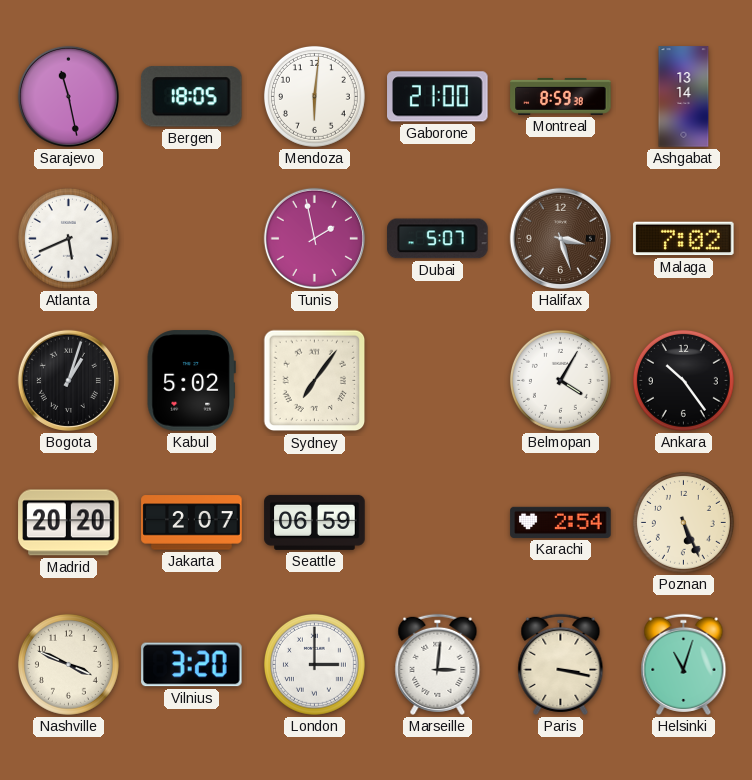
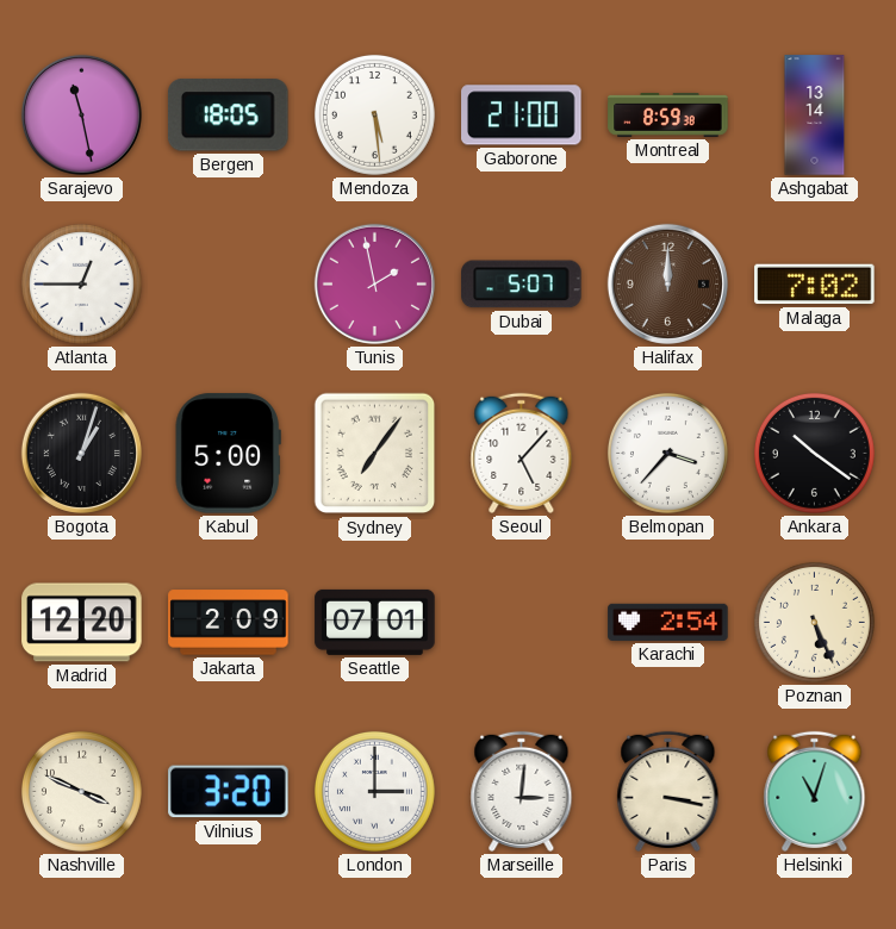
Mendoza: 6:01 -> 5:29
Atlanta: 5:41 -> 12:45
Halifax: 3:27 -> 12:00
Kabul: 5:02 -> 5:00
Seoul: none -> 5:07
Belmopan: 4:05 -> 3:37
Ankara: 10:24 -> 10:21
Madrid: 20:20 -> 12:20
Jakarta: 2:07 -> 2:09
Seattle: 06:59 -> 07:01
